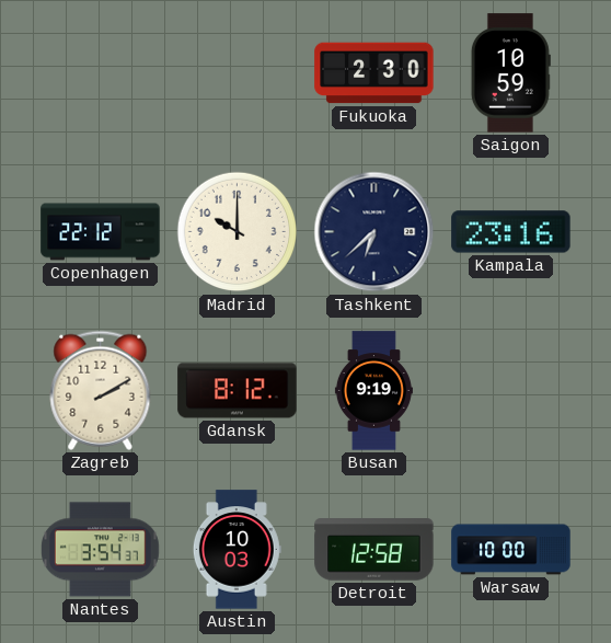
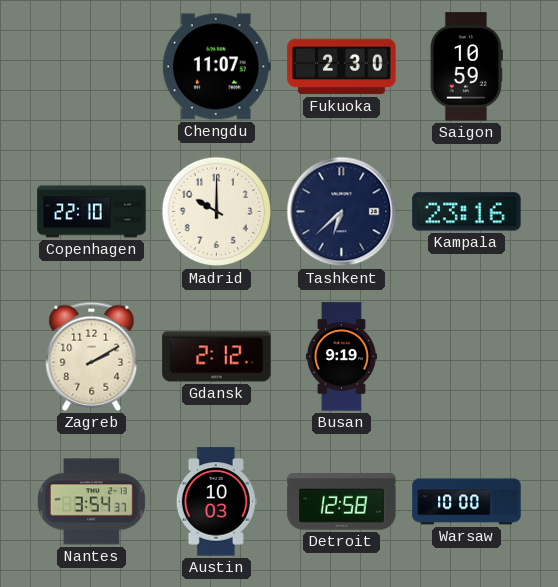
Chengdu: none -> 11:07
Copenhagen: 22:12 -> 22:10
Gdansk: 8:12 -> 2:12
